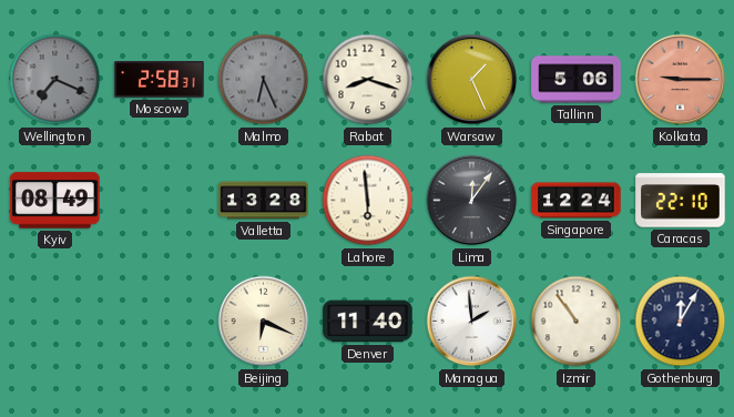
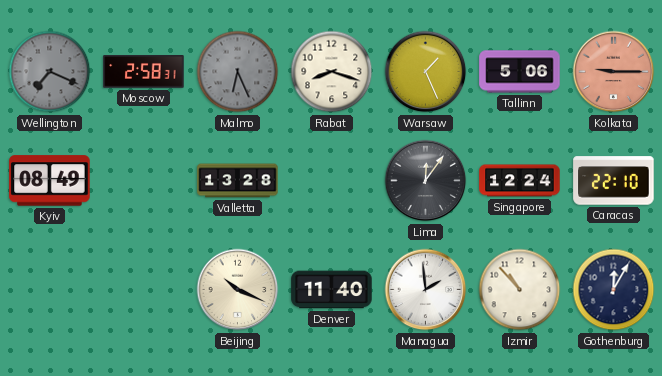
Lahore: 5:59 -> none
Beijing: 6:19 -> 10:19
Izmir: 10:54 -> 10:53
